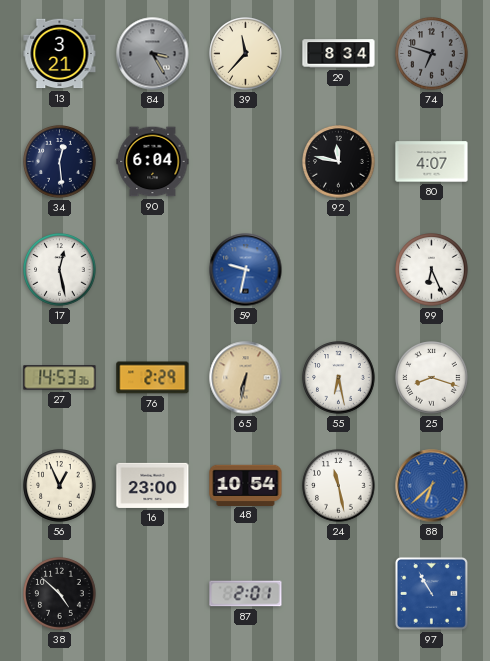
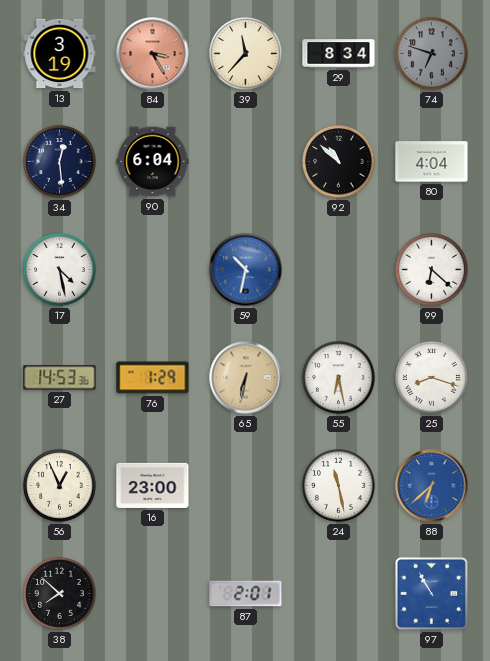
13: 3:21 -> 3:19
84 dial: grey -> salmon
92: 11:47 -> 10:52
80: 4:07 -> 4:04
17: 12:28 -> 4:28
59: 9:32 -> 10:32
99: 6:26 -> 6:22
76: 2:29 -> 1:29
48: 10:54 -> none
38: 4:52 -> 7:52
